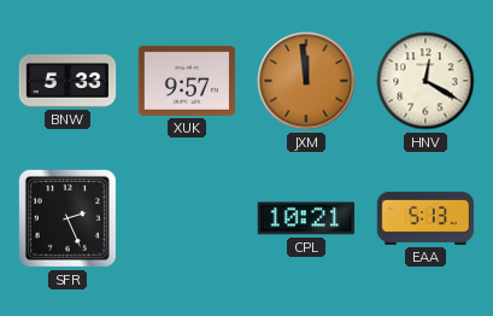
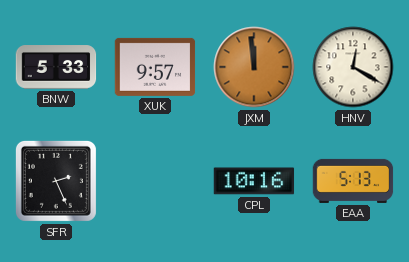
CPL: 10:21 -> 10:16
